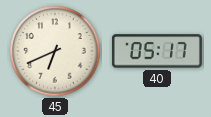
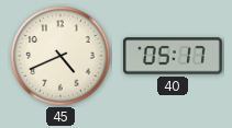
45: 6:41 -> 4:41
